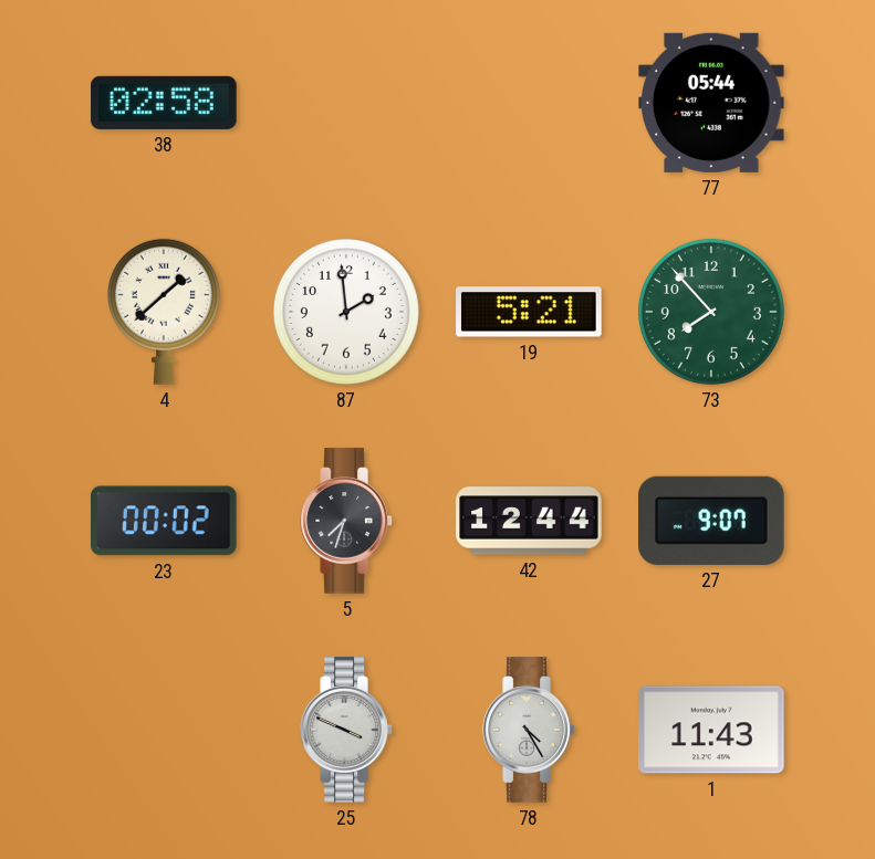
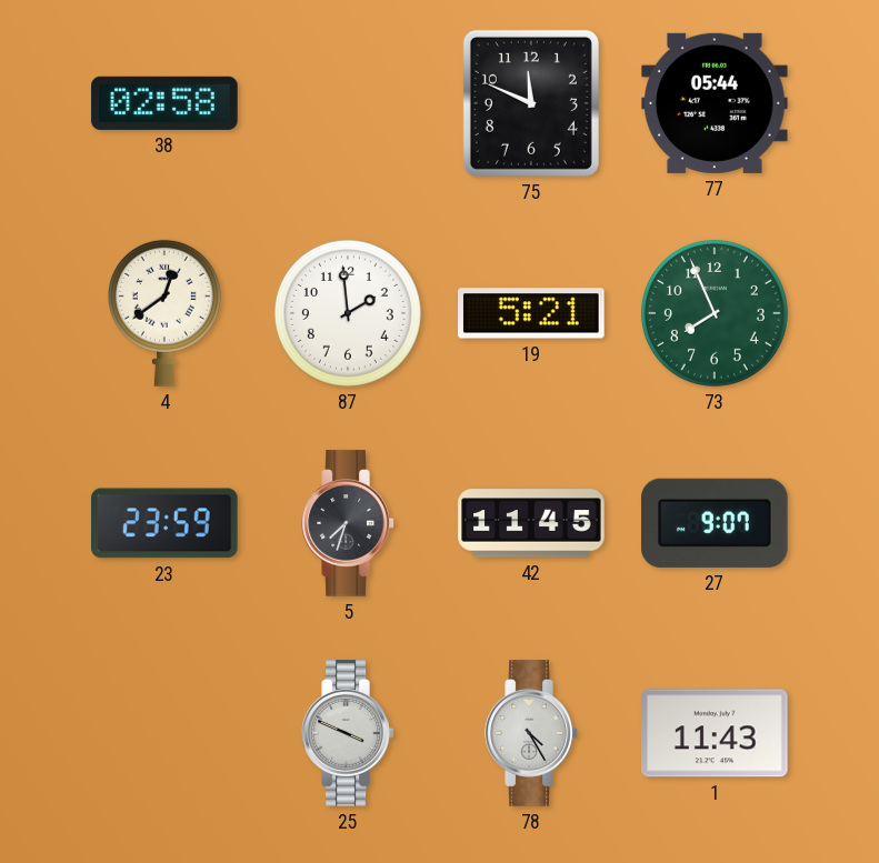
75: none -> 11:49
4: 1:38 -> 12:39
73: 7:53 -> 7:56
23: 00:02 -> 23:59
42: 12:44 -> 11:45
